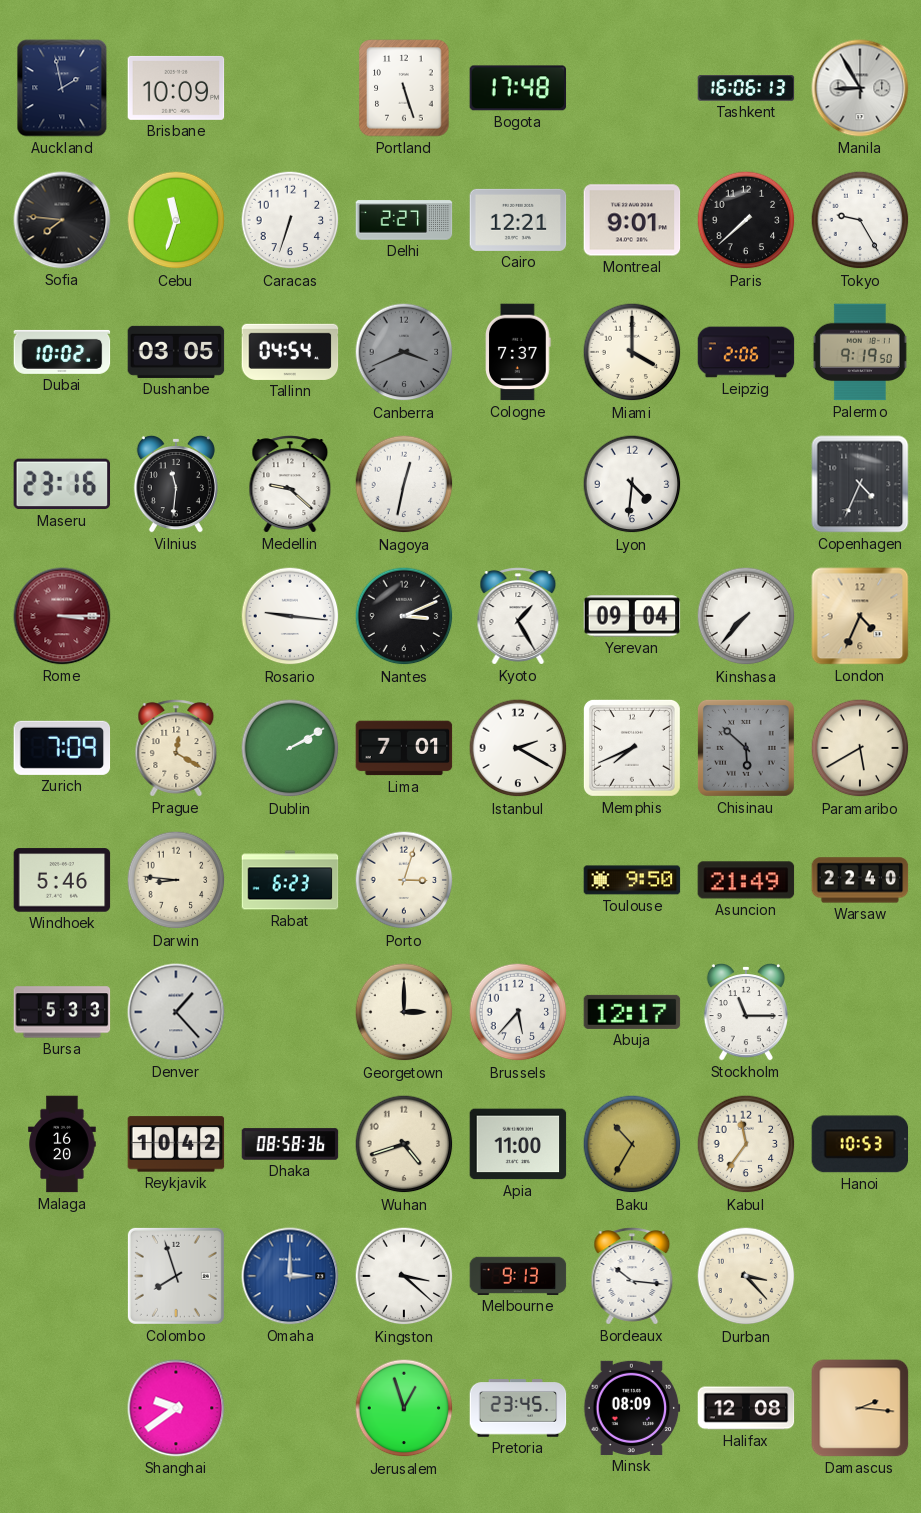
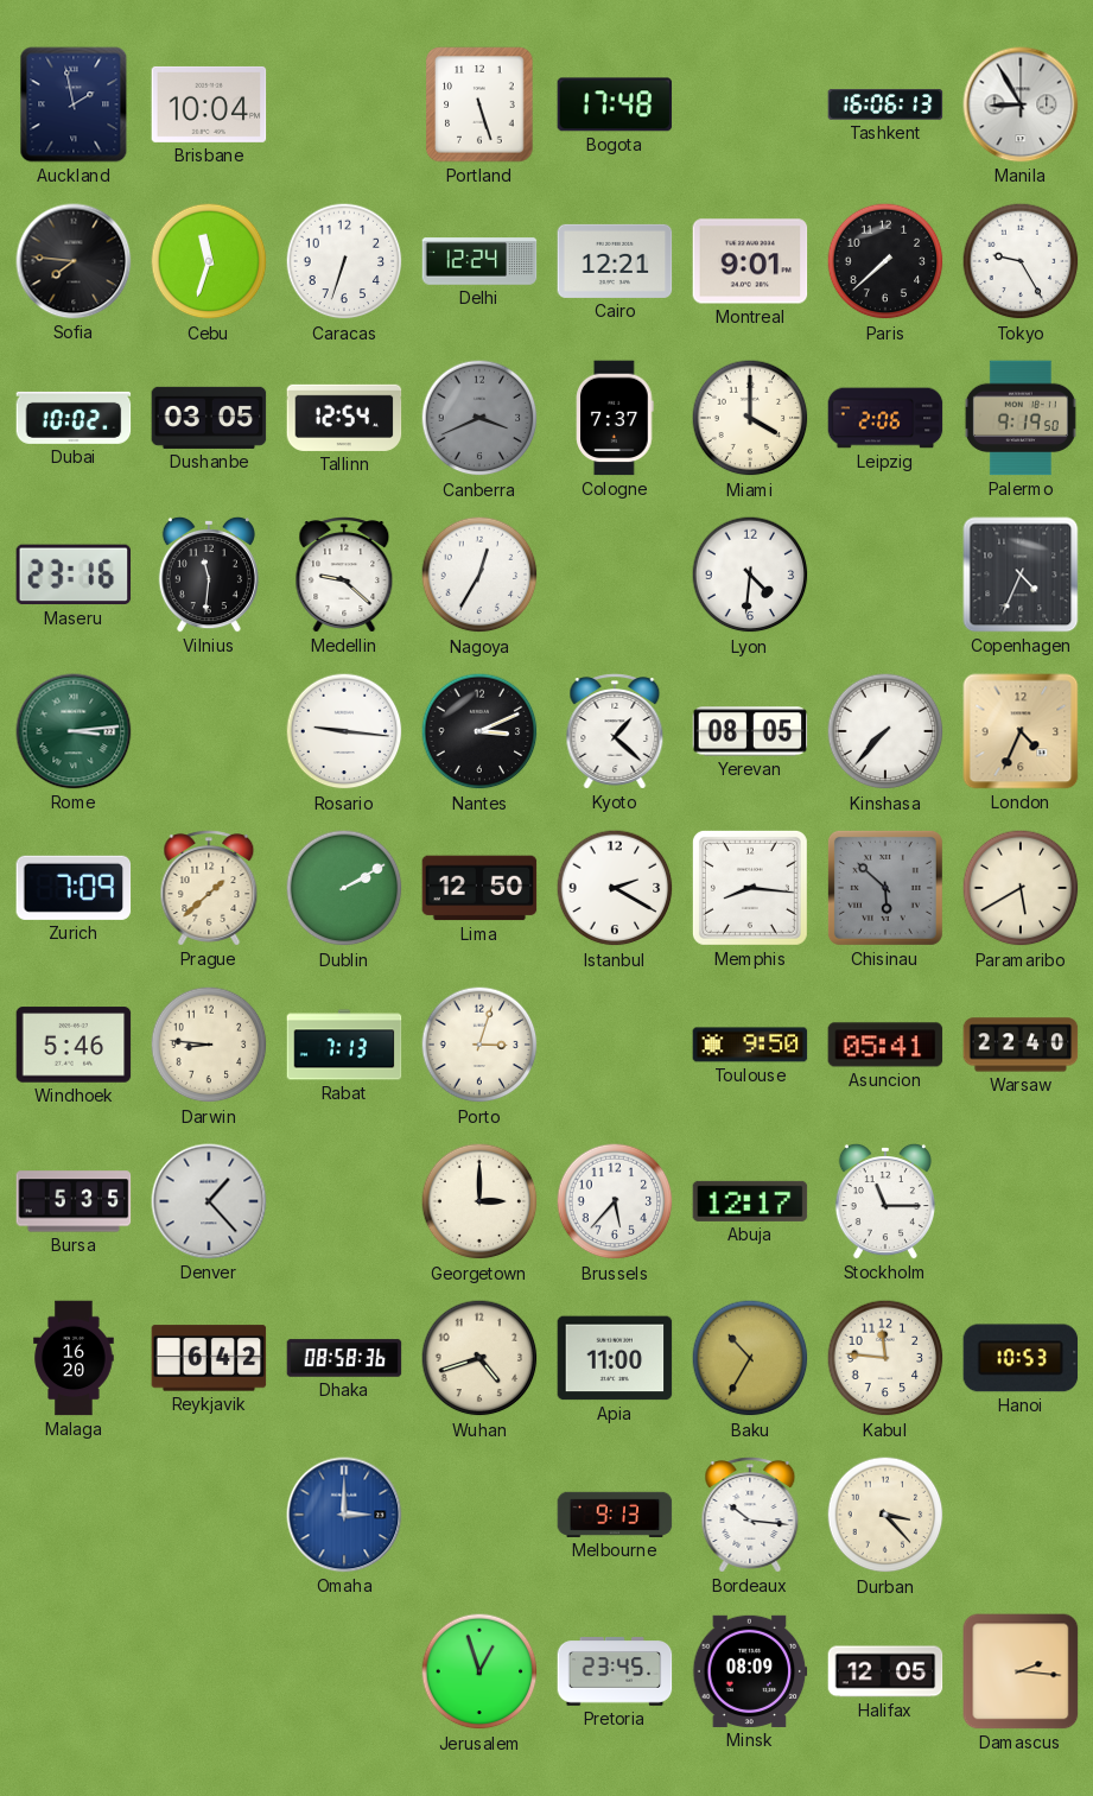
Brisbane: 10:09 -> 10:04
Delhi: 2:27 -> 12:24
Tallinn: 04:54 -> 12:54
Nagoya: 12:32 -> 12:35
Rome: 3:15 -> 3:14
Rome dial: burgundy -> green
Kyoto: 1:25 -> 1:22
Yerevan: 09:04 -> 08:05
Prague: 12:20 -> 1:38
Lima: 7:01 -> 12:50
Memphis: 7:41 -> 8:16
Rabat: 6:23 -> 7:13
Asuncion: 21:49 -> 05:41
Bursa: 5:33 -> 5:35
Reykjavik: 10:42 -> 6:42
Kabul: 11:36 -> 11:46
Colombo: 7:57 -> none
Kingston: 3:22 -> none
Shanghai: 9:39 -> none
Halifax: 12:08 -> 12:05
